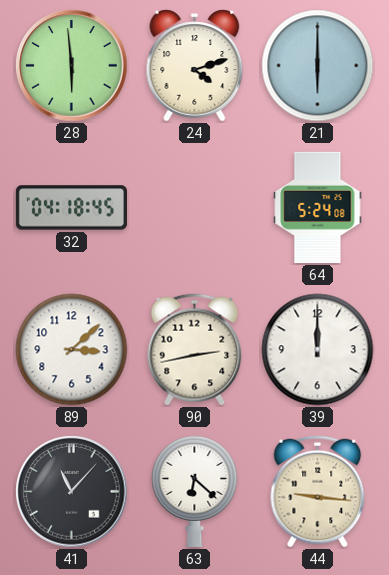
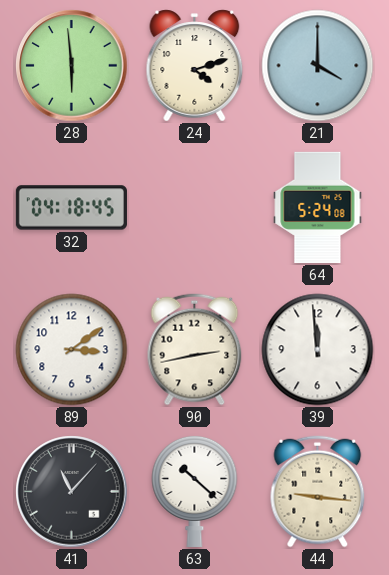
21: 6:00 -> 4:00
89: 3:08 -> 3:09
39: 12:00 -> 11:59
63: 6:22 -> 10:22
